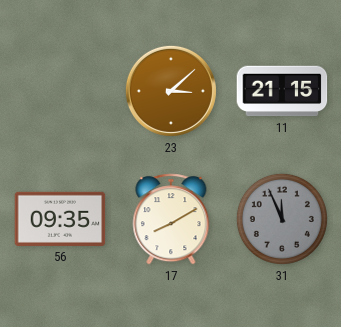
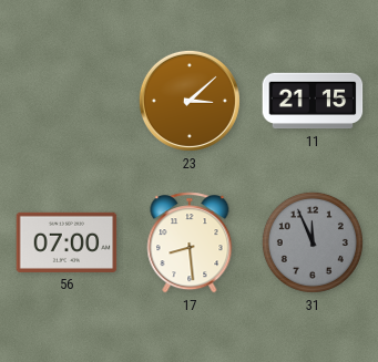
56: 09:35 -> 07:00
17: 8:10 -> 8:29
